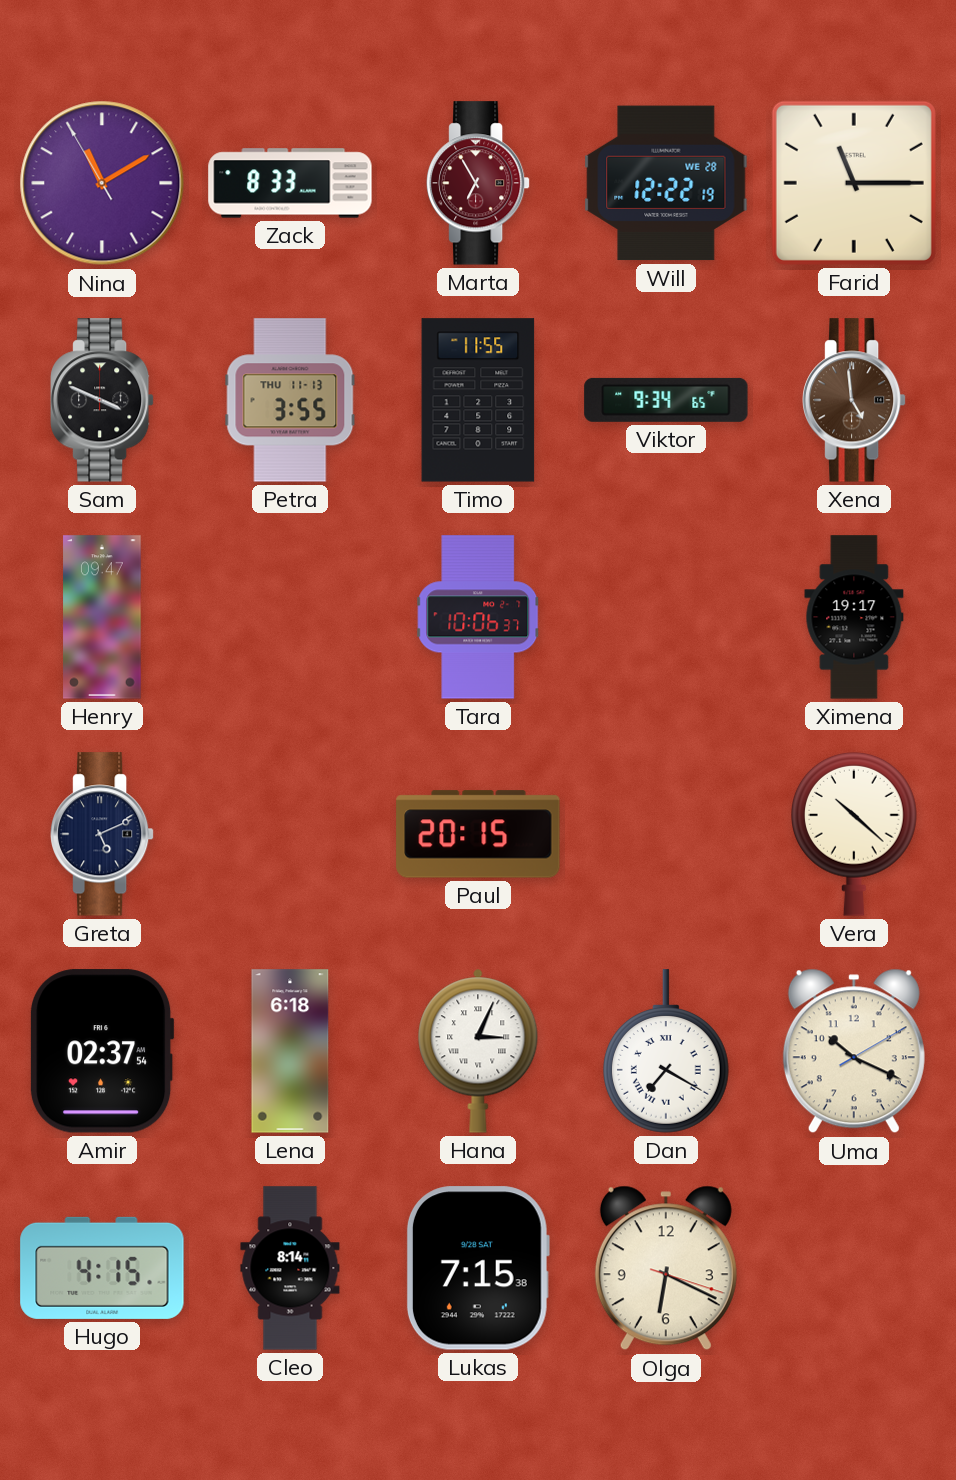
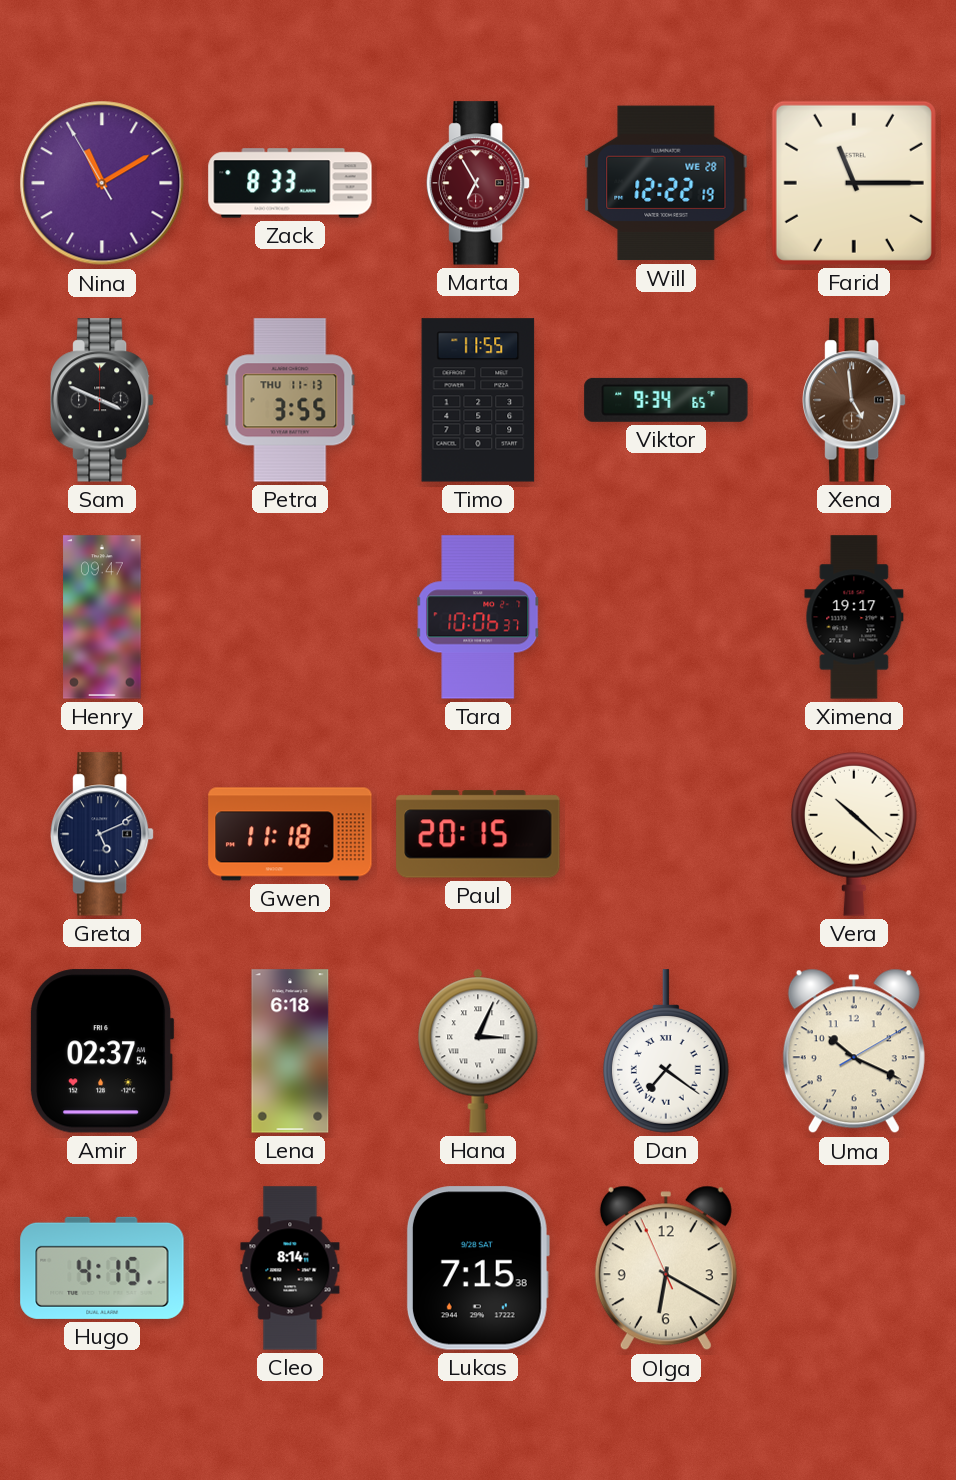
Gwen: none -> 11:18
Dan: 7:20 -> 7:21
Olga: 6:19:18 -> 6:19:56
